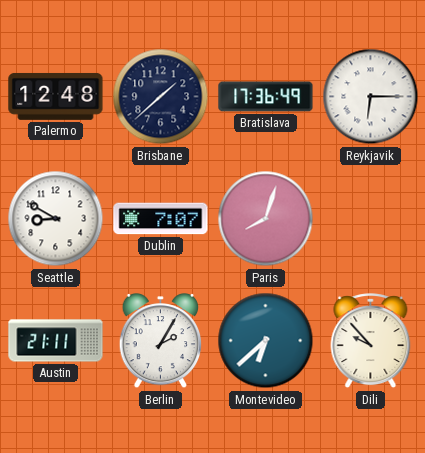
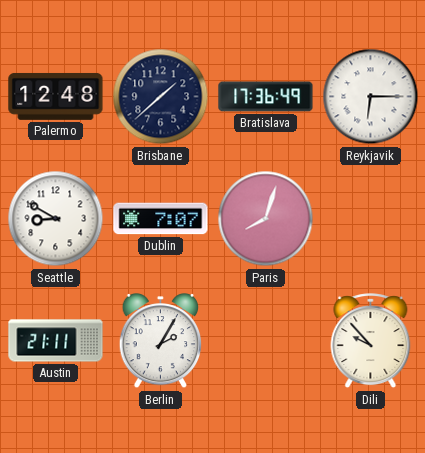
Montevideo: 6:38 -> none
